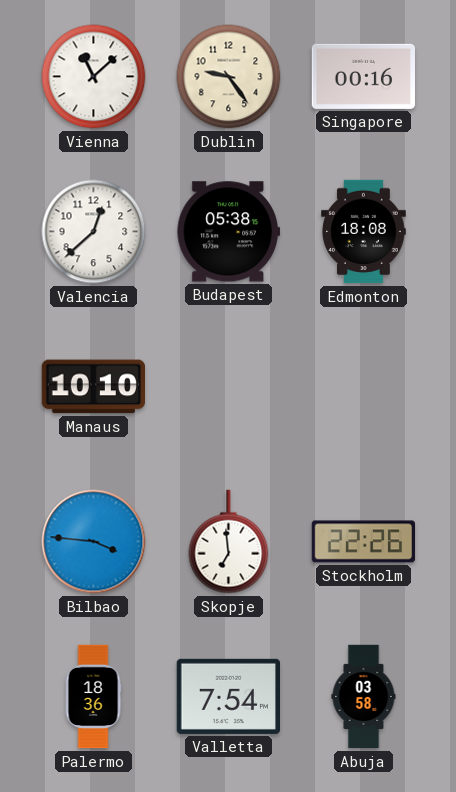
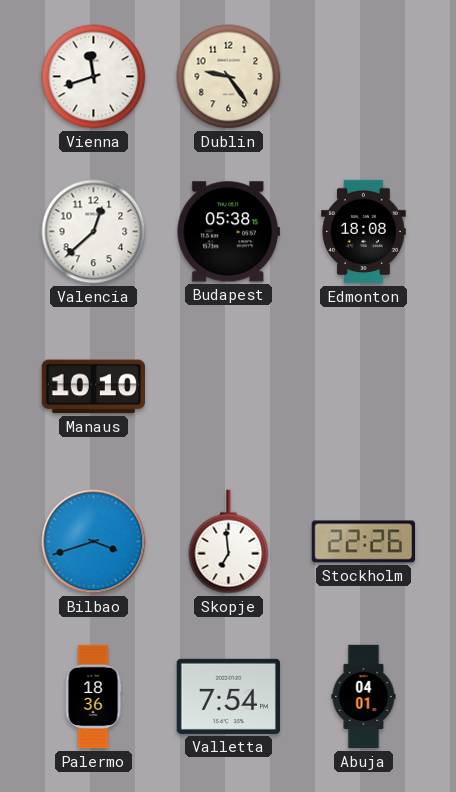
Vienna: 11:08 -> 11:42
Singapore: 00:16 -> none
Bilbao: 3:46 -> 3:42
Abuja: 03:58 -> 04:01
